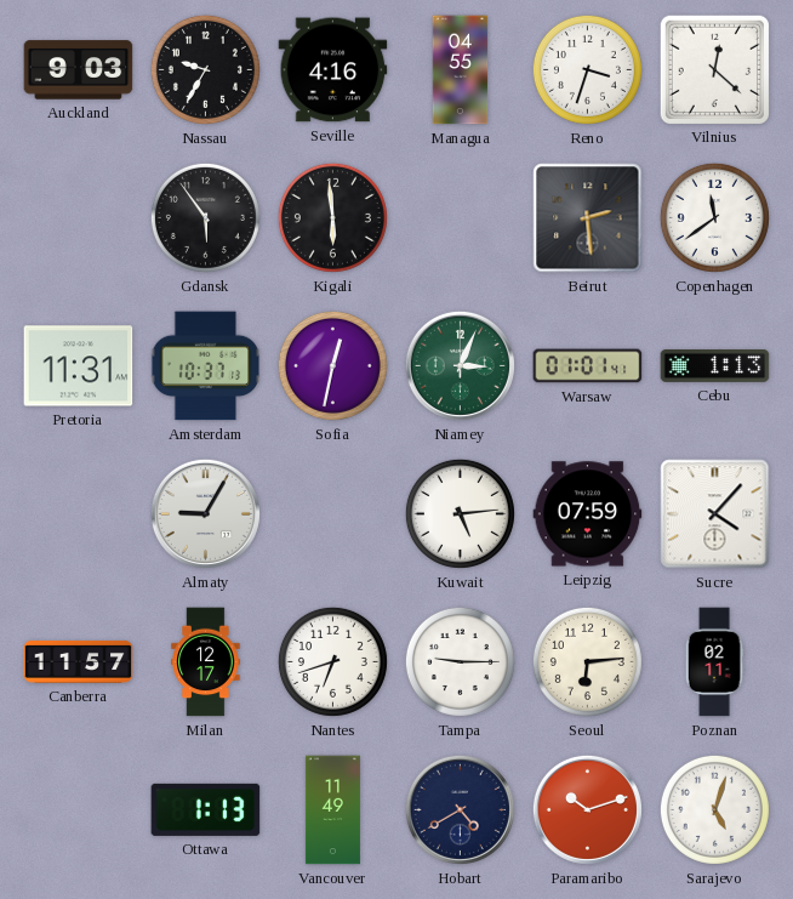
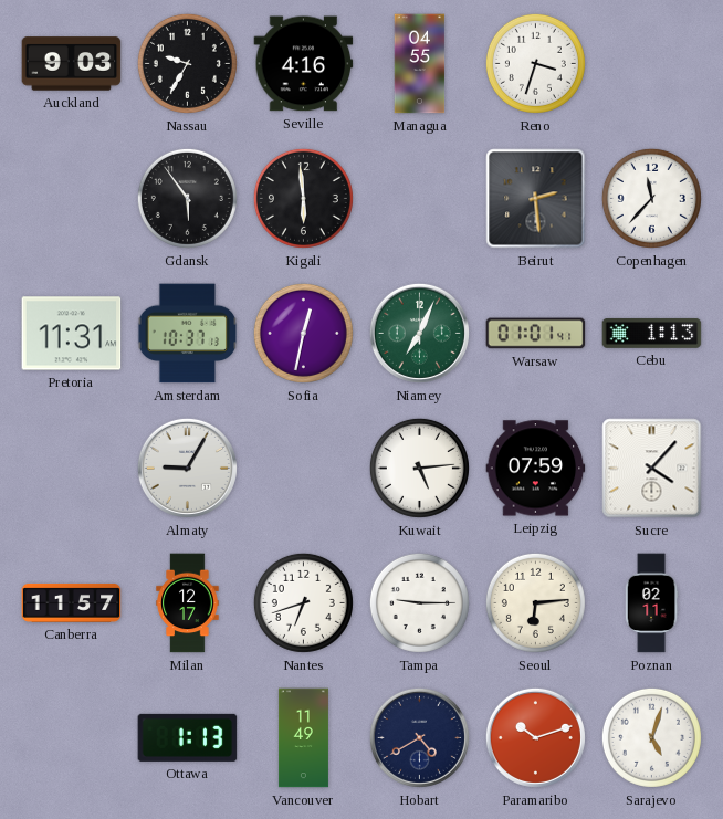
Vilnius: 12:22 -> none
Copenhagen: 11:39 -> 11:37
Niamey: 3:04 -> 7:04
